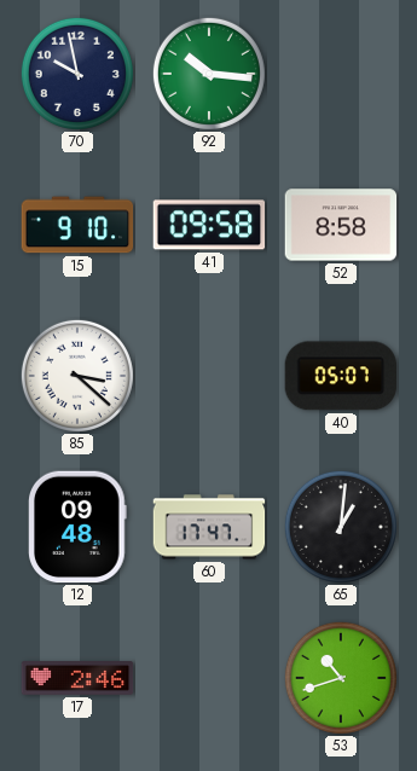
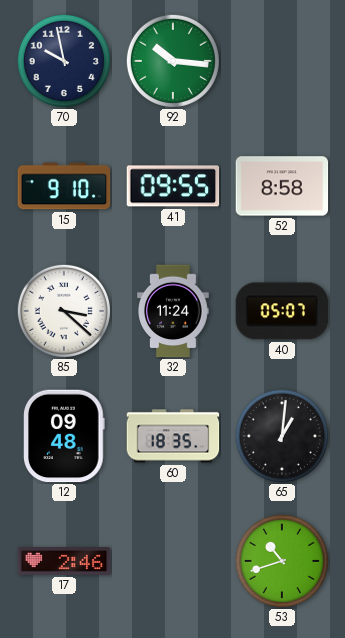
41: 09:58 -> 09:55
32: none -> 11:24
60: 17:47 -> 18:35
